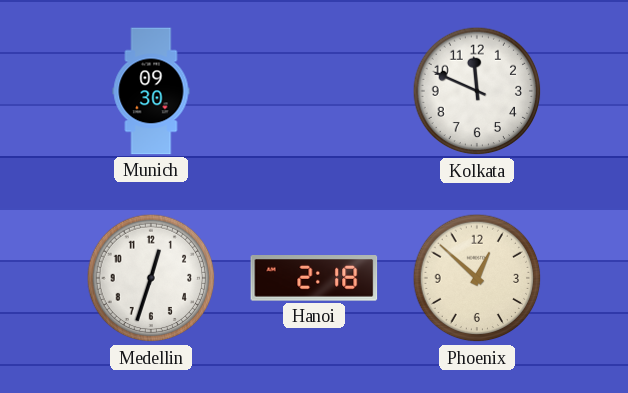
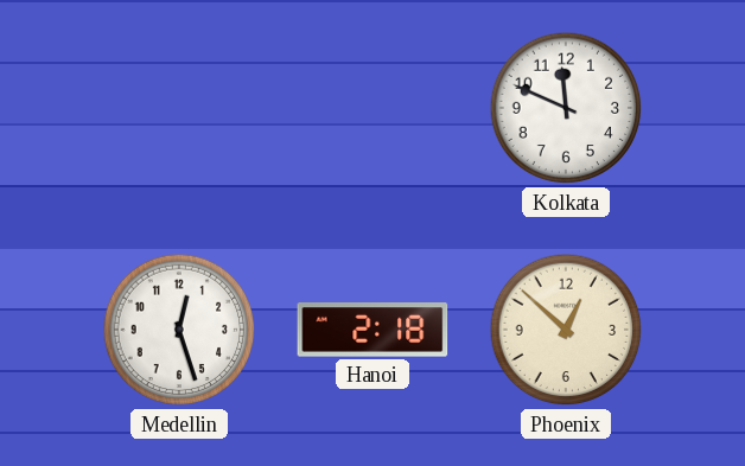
Munich: 09:30 -> none
Medellin: 12:33 -> 12:27
